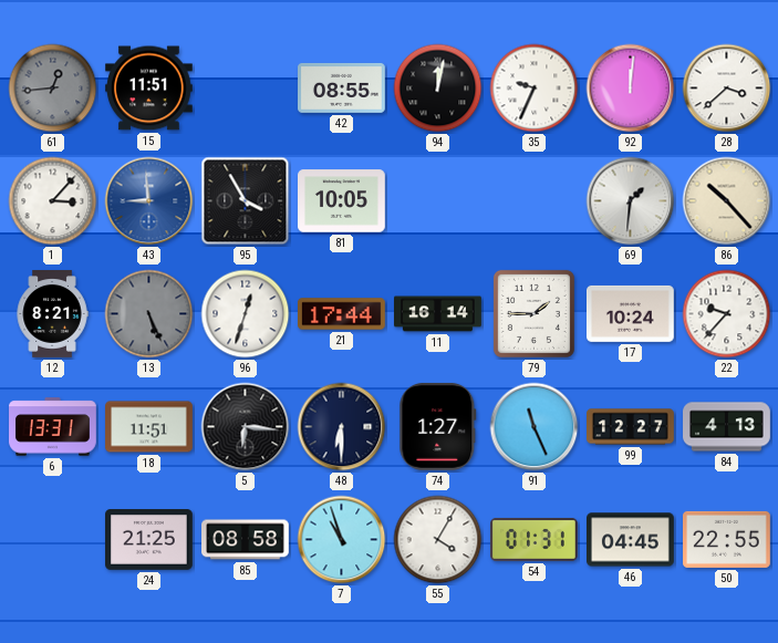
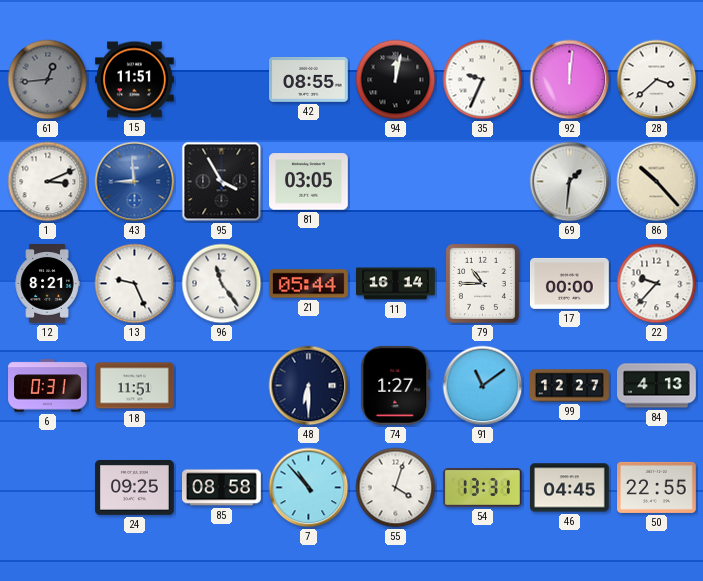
1: 3:07 -> 3:11
81: 10:05 -> 03:05
13: 5:26 -> 9:26
13 dial: grey -> white
96: 12:33 -> 11:24
21: 17:44 -> 05:44
79: 1:45 -> 10:45
17: 10:24 -> 00:00
6: 13:31 -> 0:31
5: 6:16 -> none
91: 11:26 -> 11:09
24: 21:25 -> 09:25
7: 10:57 -> 10:53
55: 4:05 -> 4:03
54: 01:31 -> 13:31
